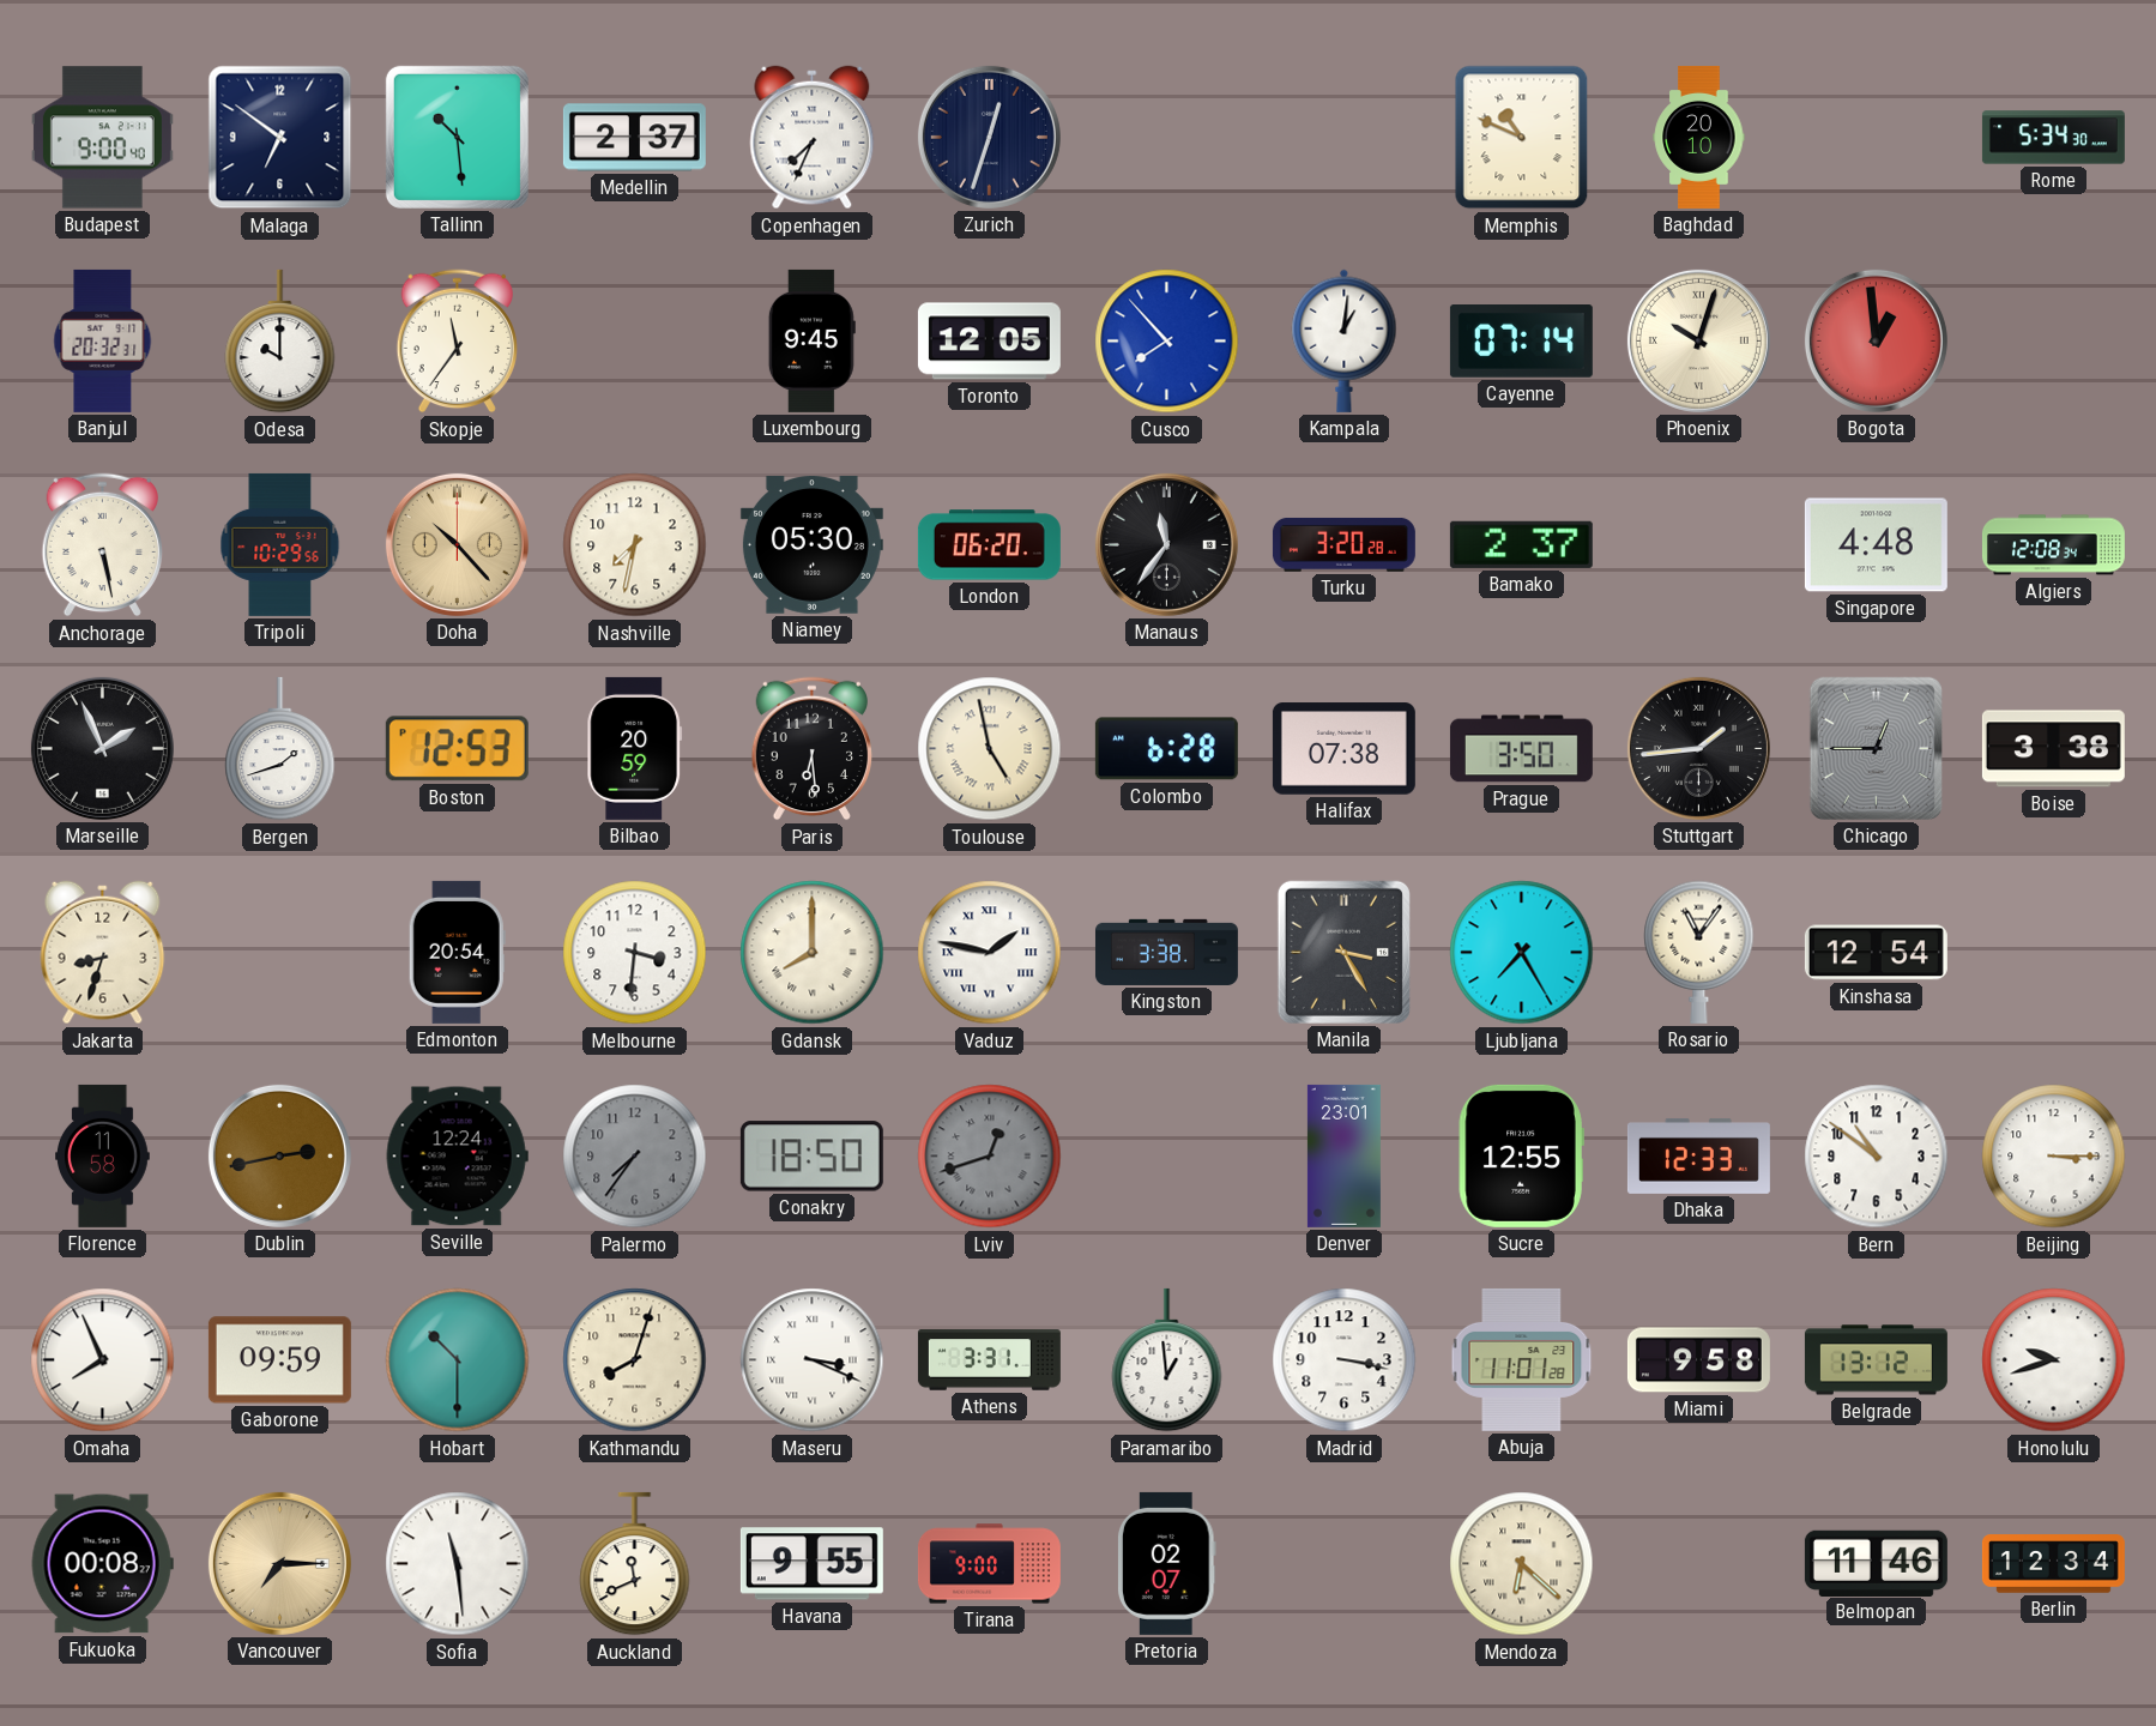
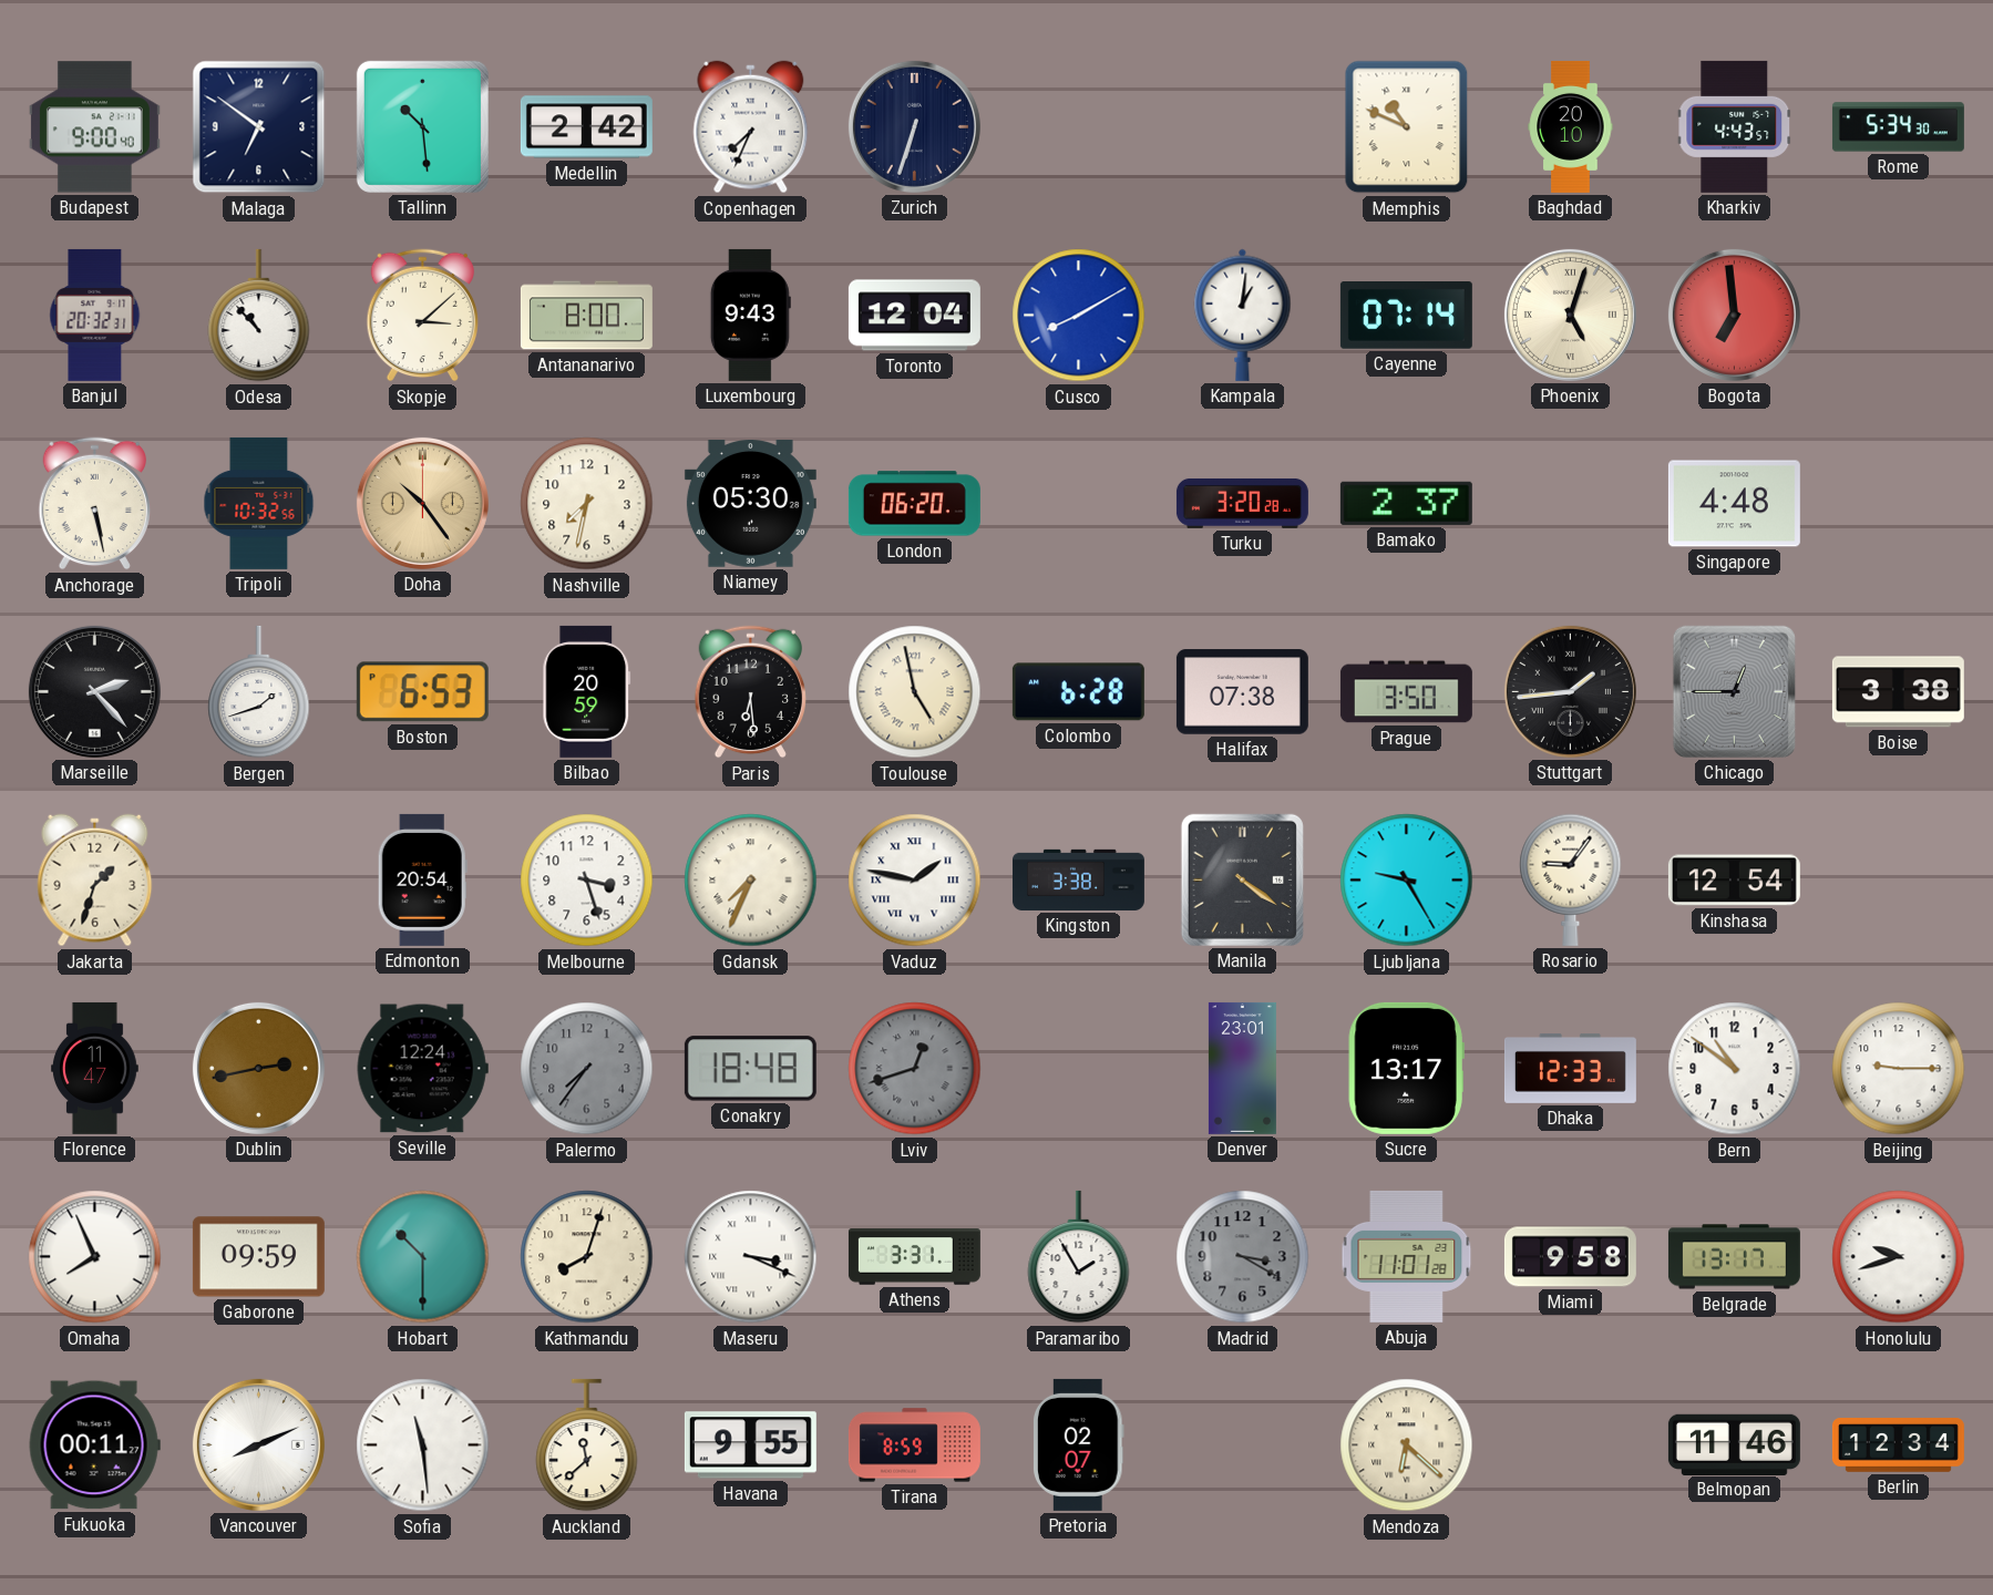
Medellin: 2:37 -> 2:42
Zurich: 12:33 -> 6:33
Kharkiv: none -> 4:43
Odesa: 10:00 -> 10:53
Skopje: 11:36 -> 3:08
Antananarivo: none -> 8:00
Luxembourg: 9:45 -> 9:43
Toronto: 12:05 -> 12:04
Cusco: 7:53 -> 8:10
Phoenix: 10:03 -> 5:03
Bogota: 12:59 -> 6:59
Tripoli: 10:29 -> 10:32
Doha: 10:23 -> 10:24
Manaus: 11:36 -> none
Algiers: 12:08 -> none
Marseille: 1:56 -> 2:23
Boston: 12:53 -> 6:53
Jakarta: 8:33 -> 1:33
Melbourne: 3:31 -> 3:27
Gdansk: 8:00 -> 7:34
Manila: 3:25 -> 4:21
Ljubljana: 7:25 -> 9:25
Rosario: 11:06 -> 9:06
Florence: 11:58 -> 11:47
Conakry: 18:50 -> 18:48
Sucre: 12:55 -> 13:17
Beijing: 3:15 -> 9:15
Paramaribo: 12:59 -> 1:55
Madrid: 3:17 -> 3:20
Madrid dial: white -> grey
Belgrade: 13:12 -> 13:17
Fukuoka: 00:08 -> 00:11
Vancouver: 7:15 -> 8:11
Vancouver dial: champagne -> white
Auckland: 11:41 -> 11:38
Tirana: 9:00 -> 8:59
